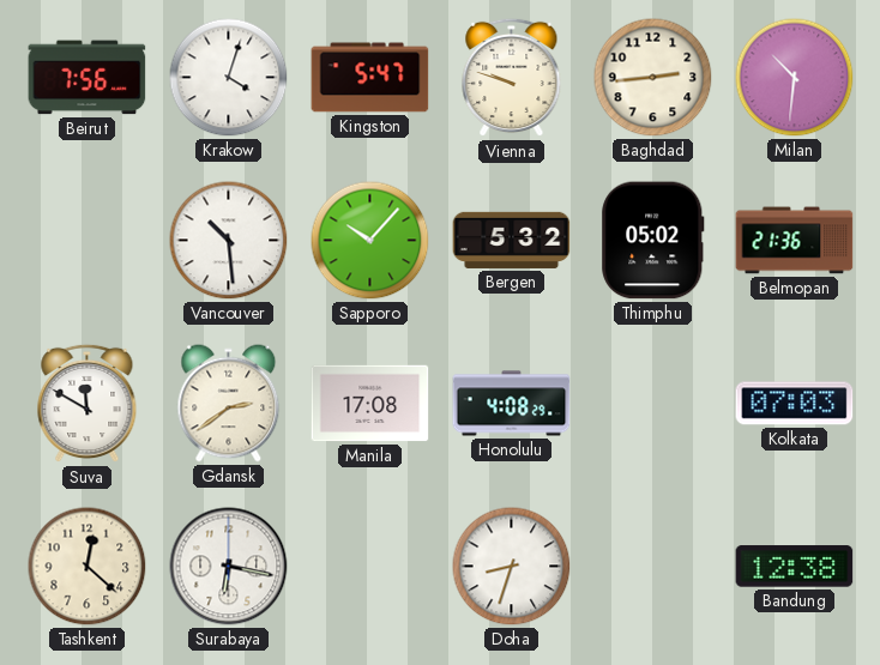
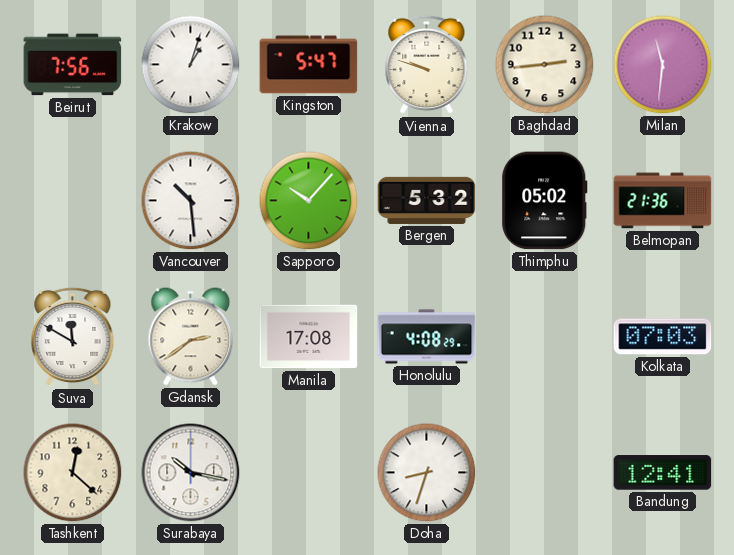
Krakow: 4:03 -> 1:03
Milan: 10:31 -> 11:31
Surabaya: 6:17 -> 10:17
Bandung: 12:38 -> 12:41
